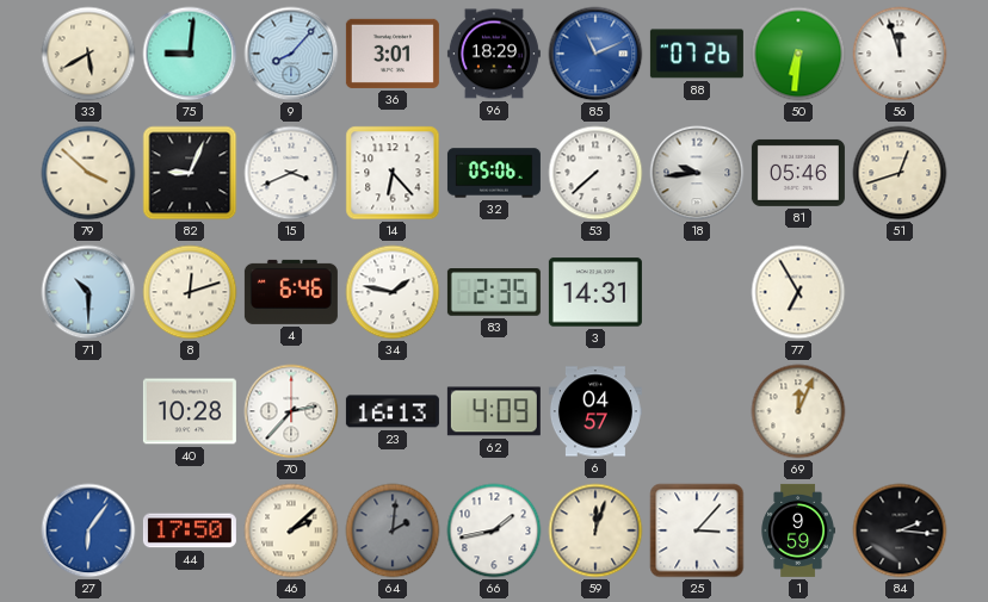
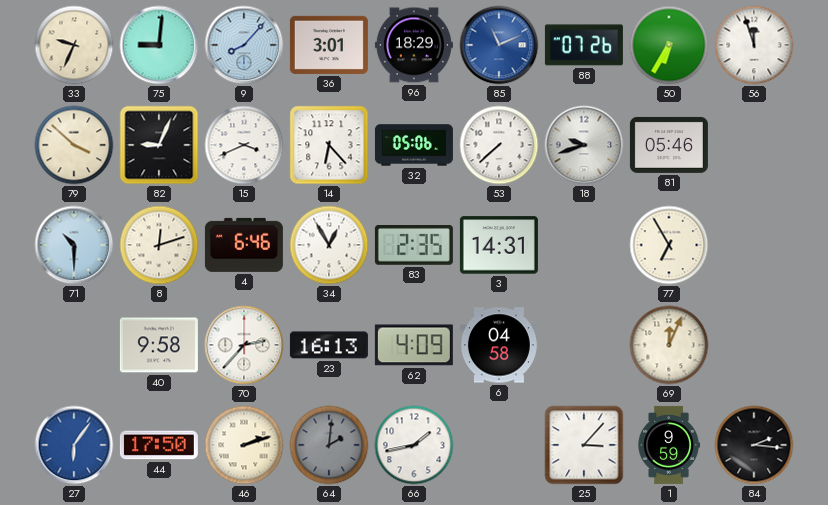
33: 5:40 -> 9:34
50: 6:31 -> 6:35
18: 9:44 -> 9:42
51: 12:42 -> none
34: 1:47 -> 12:55
40: 10:28 -> 9:58
6: 04:57 -> 04:58
46: 2:08 -> 2:12
59: 12:03 -> none
